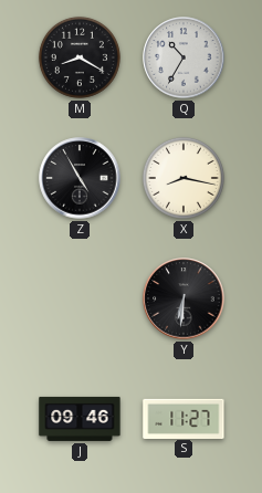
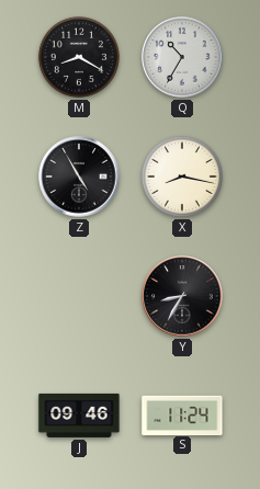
Y: 6:31 -> 8:35
S: 11:27 -> 11:24
